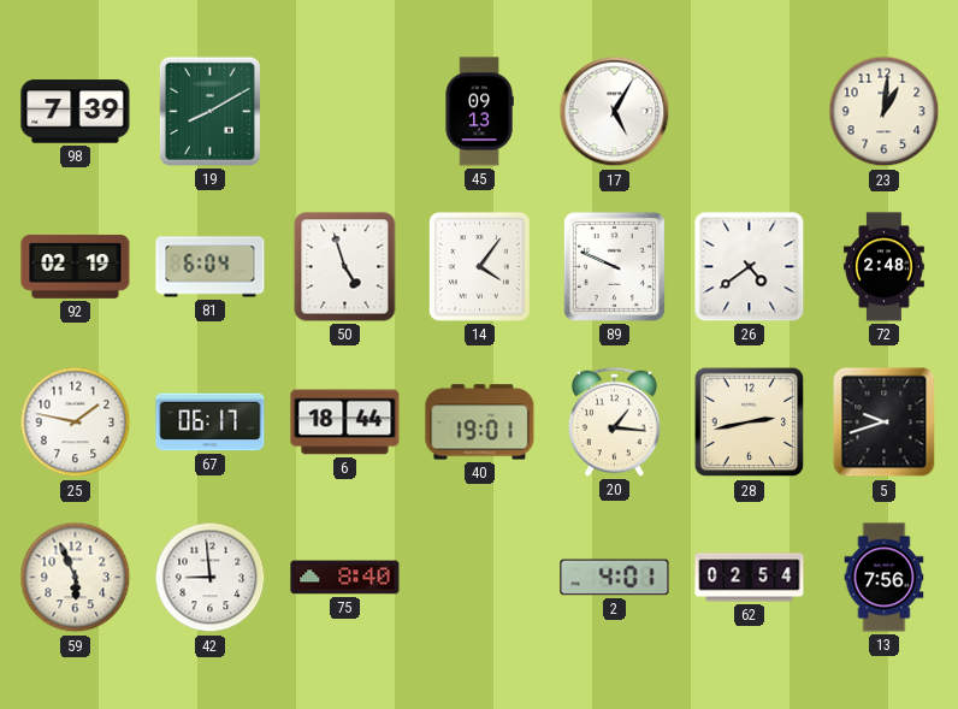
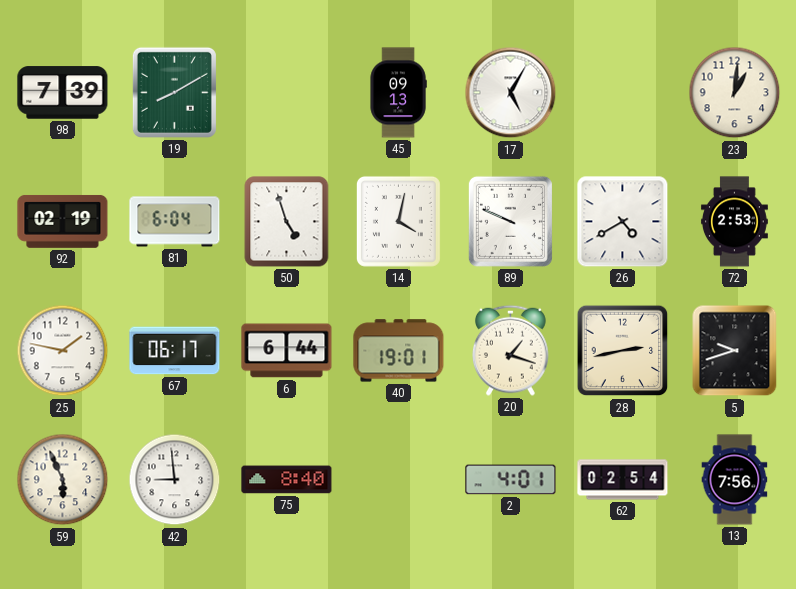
14: 4:06 -> 4:02
26: 4:39 -> 4:40
72: 2:48 -> 2:53
6: 18:44 -> 6:44
20: 1:16 -> 1:18
